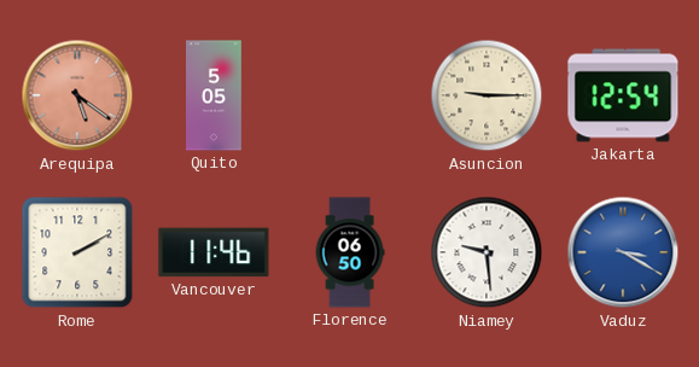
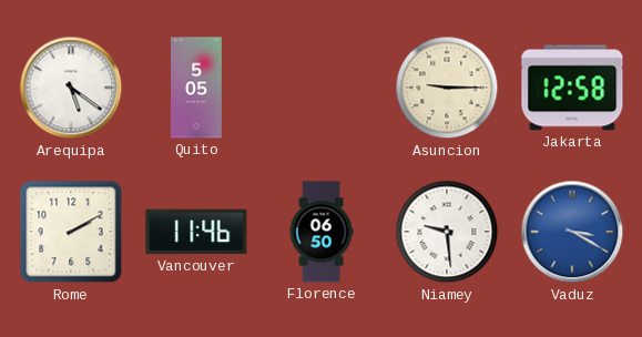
Arequipa dial: salmon -> white
Jakarta: 12:54 -> 12:58
